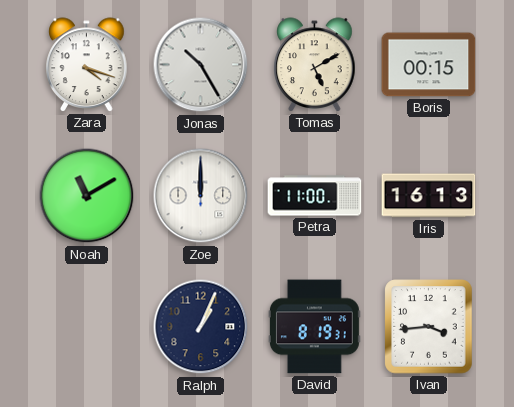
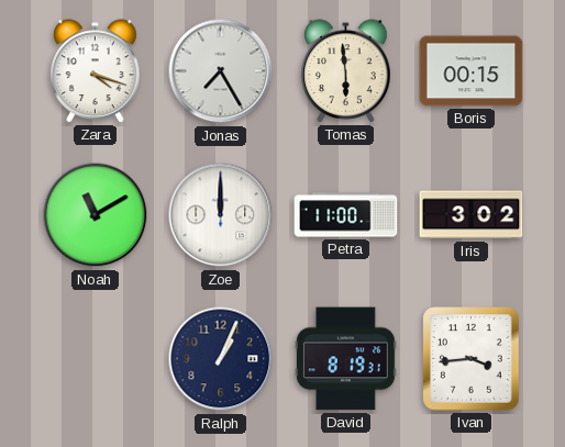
Jonas: 10:25 -> 7:25
Tomas: 5:10 -> 5:59
Iris: 16:13 -> 3:02
